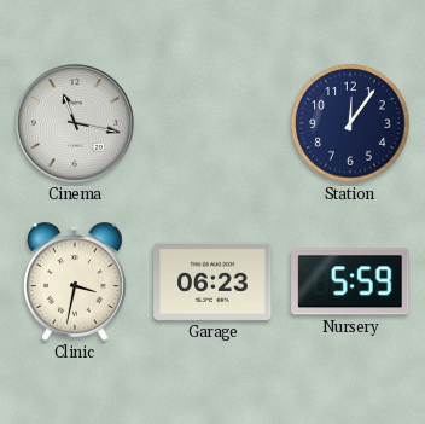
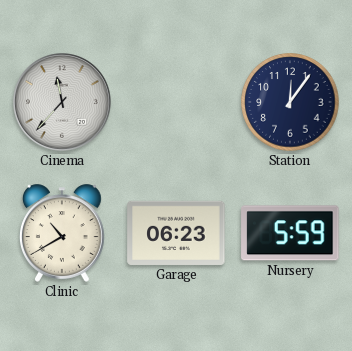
Cinema: 11:17 -> 11:37
Clinic: 3:32 -> 10:40
